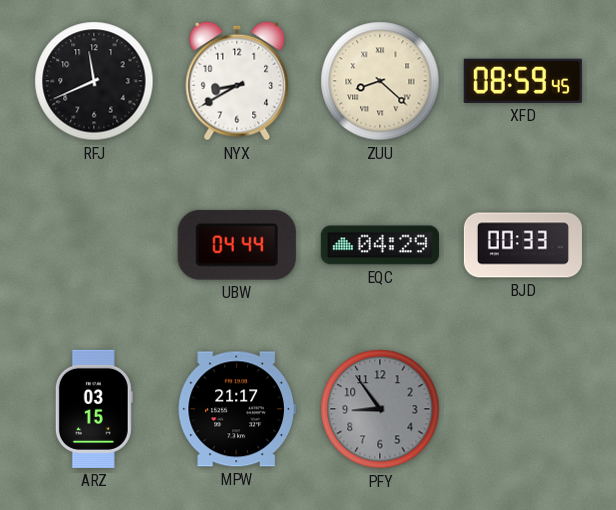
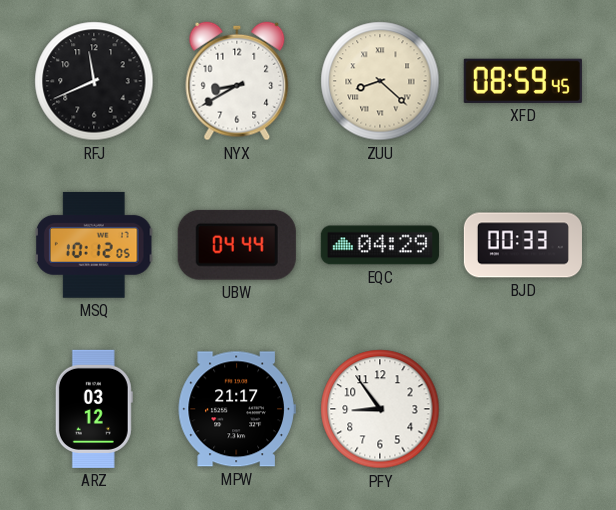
MSQ: none -> 10:12
ARZ: 03:15 -> 03:12
PFY dial: grey -> white
